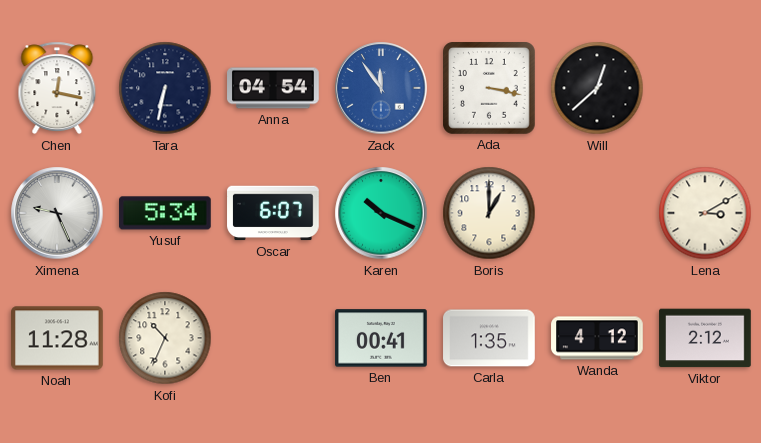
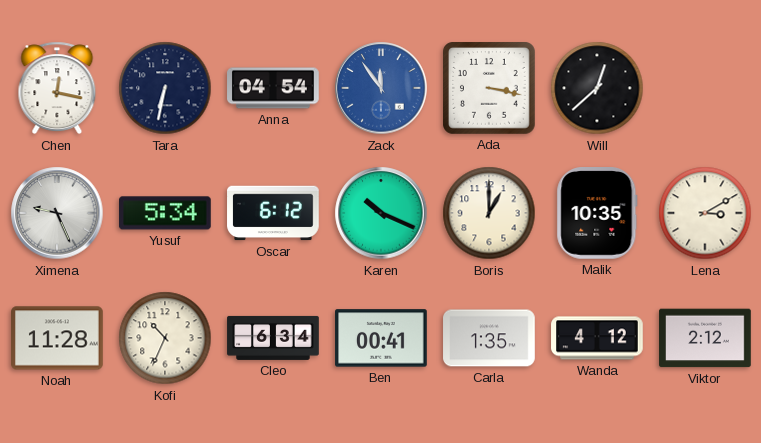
Oscar: 6:07 -> 6:12
Malik: none -> 10:35
Cleo: none -> 6:34
